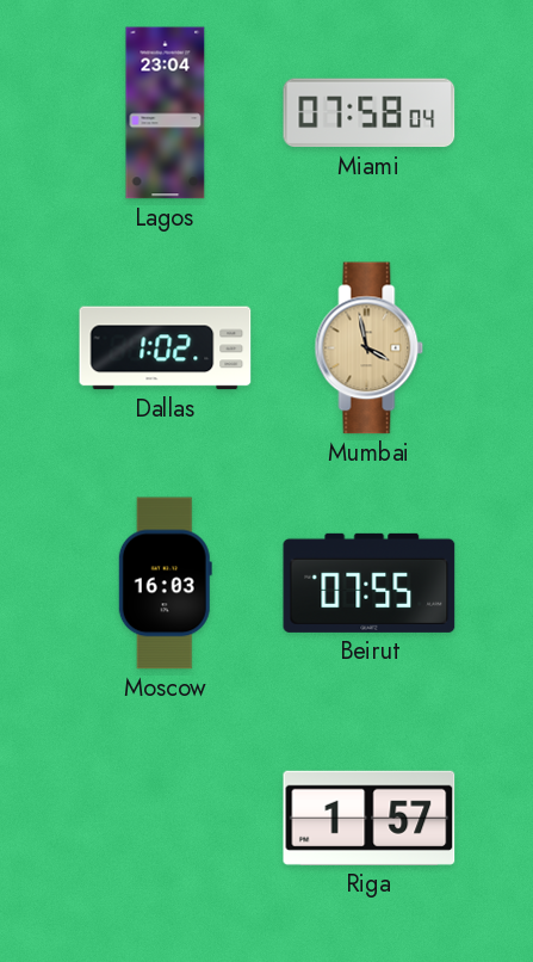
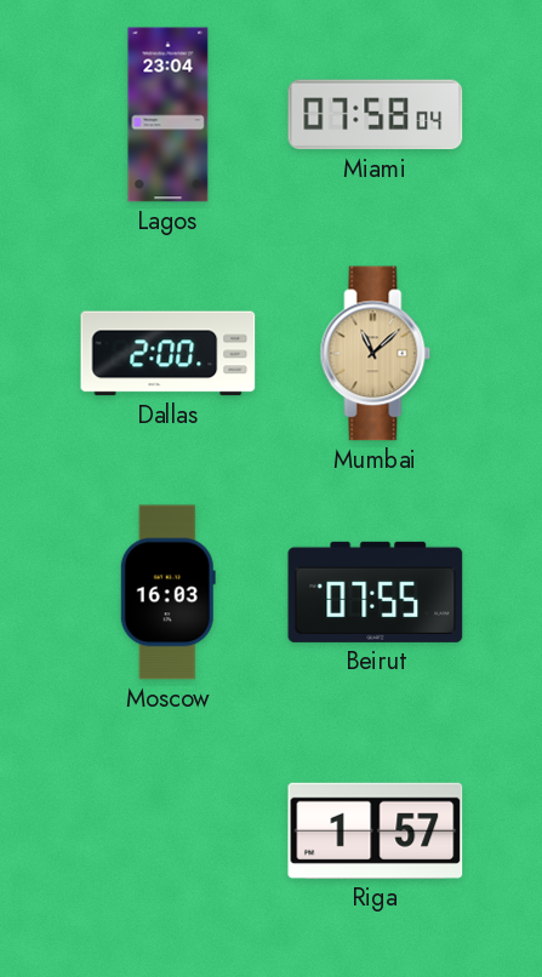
Dallas: 1:02 -> 2:00
Mumbai: 3:58 -> 11:08
